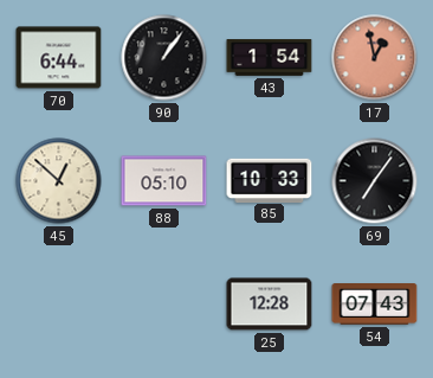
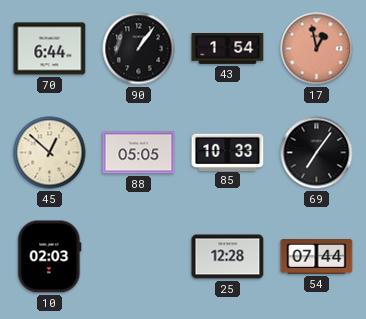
88: 05:10 -> 05:05
10: none -> 02:03
54: 07:43 -> 07:44
